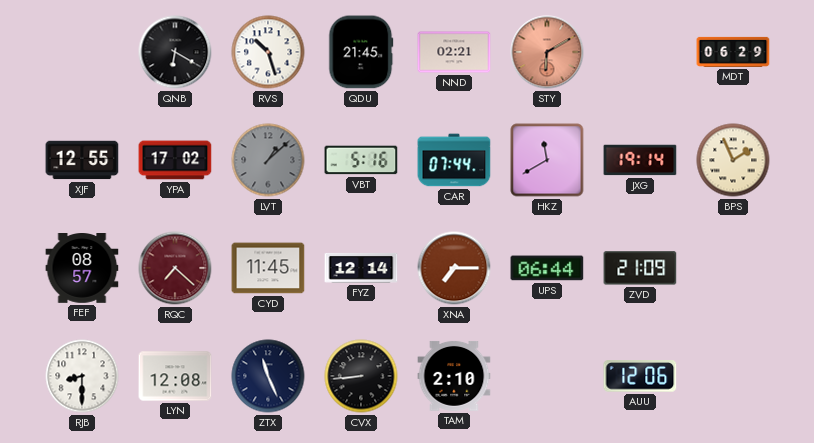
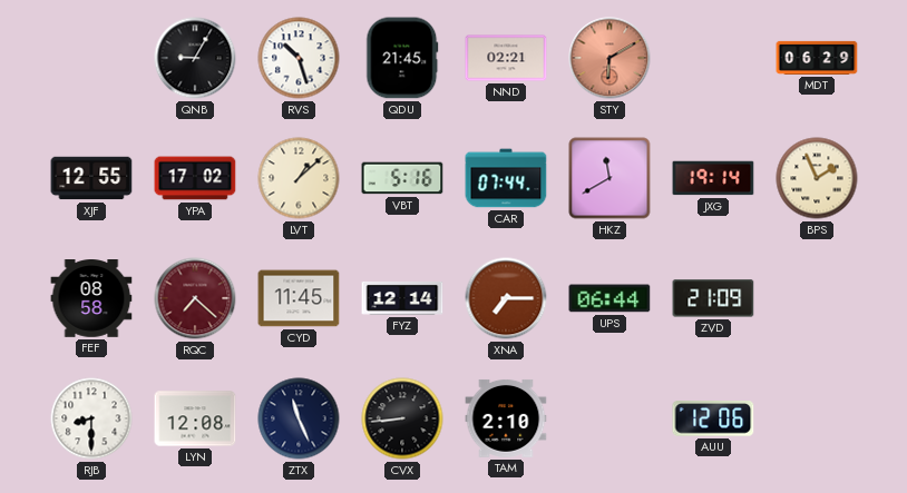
QNB: 6:20 -> 9:05
LVT dial: grey -> cream
FEF: 08:57 -> 08:58
